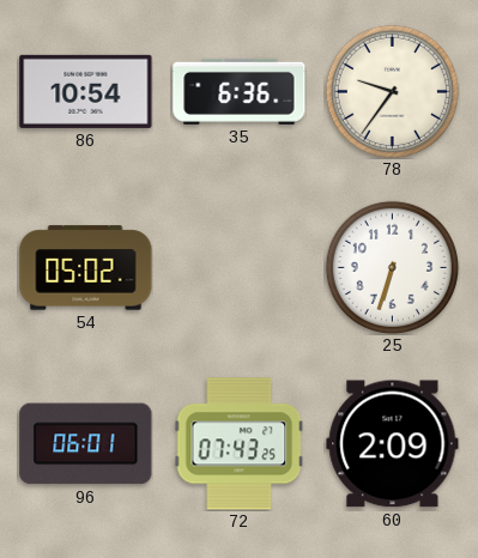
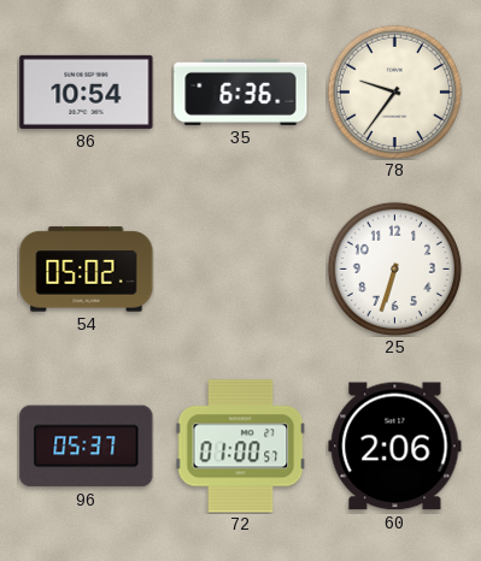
96: 06:01 -> 05:37
72: 07:43 -> 01:00
60: 2:09 -> 2:06
